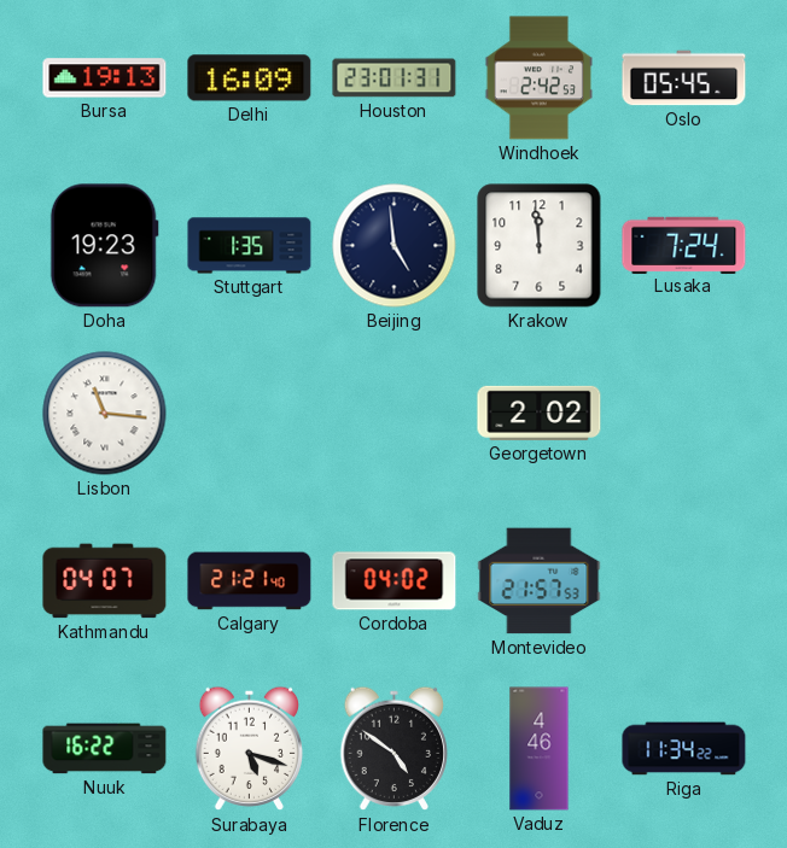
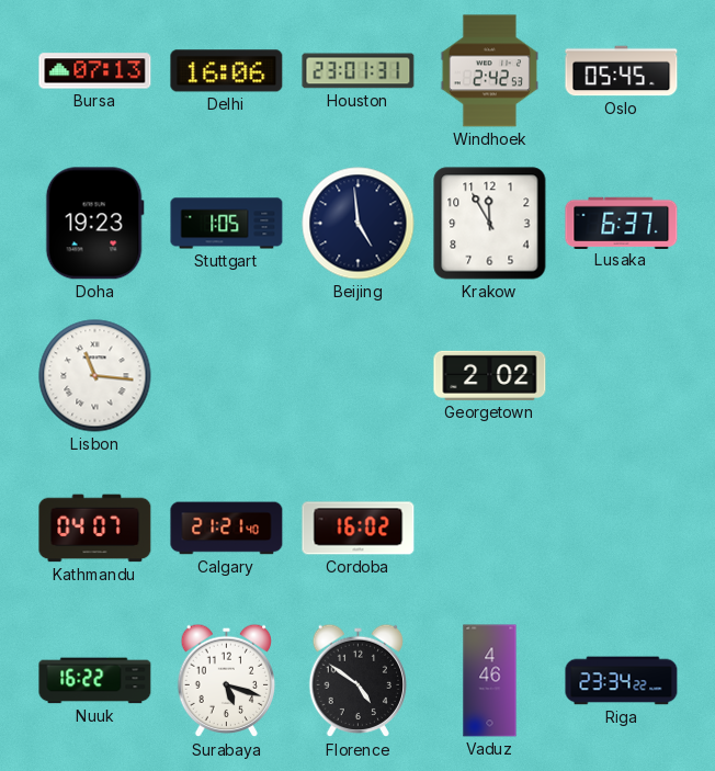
Bursa: 19:13 -> 07:13
Delhi: 16:09 -> 16:06
Stuttgart: 1:35 -> 1:05
Krakow: 11:59 -> 11:55
Lusaka: 7:24 -> 6:37
Cordoba: 04:02 -> 16:02
Montevideo: 21:57 -> none
Riga: 11:34 -> 23:34
